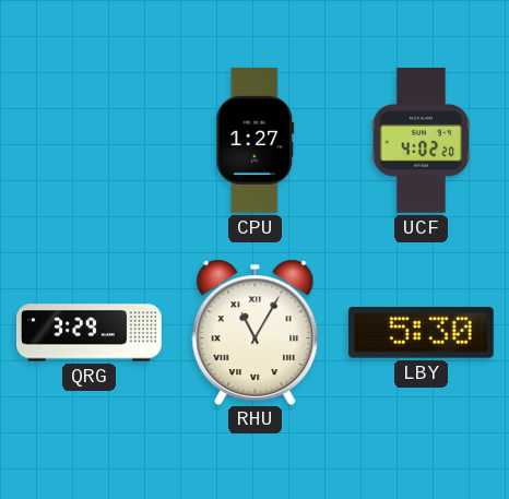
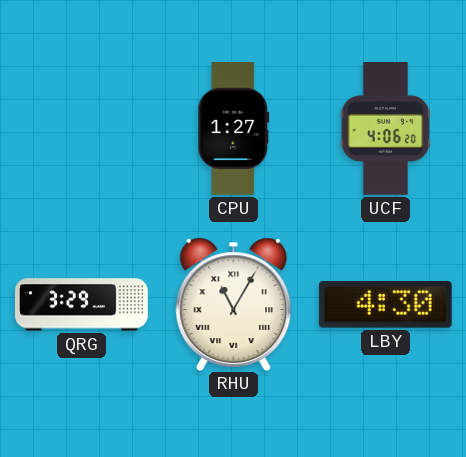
UCF: 4:02 -> 4:06
LBY: 5:30 -> 4:30
